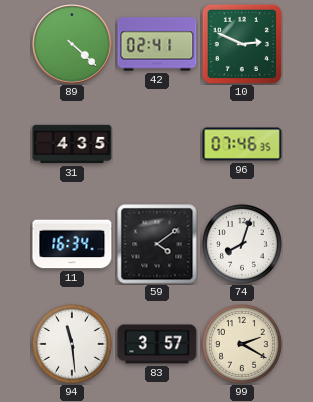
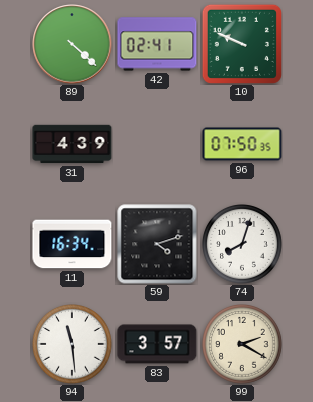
10: 2:49 -> 9:49
31: 4:35 -> 4:39
96: 07:46 -> 07:50
59: 4:09 -> 4:12
